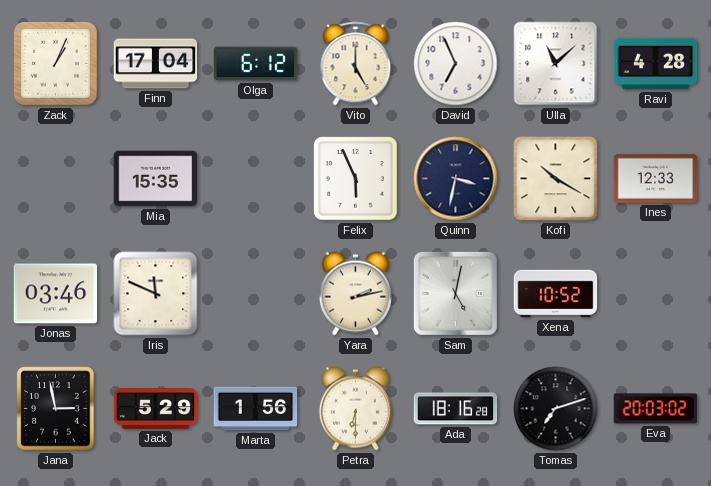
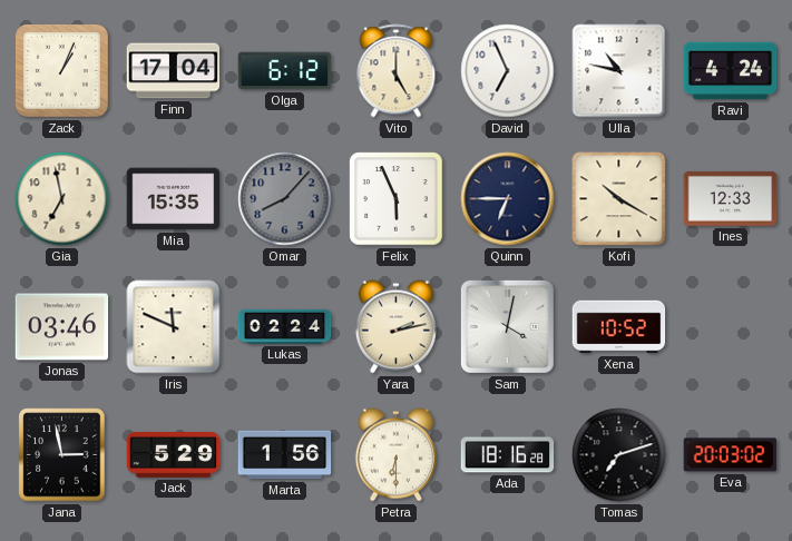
Ulla: 11:08 -> 10:47
Ravi: 4:28 -> 4:24
Gia: none -> 6:58
Omar: none -> 8:07
Quinn: 3:32 -> 6:45
Lukas: none -> 02:24
Sam: 5:02 -> 4:02
